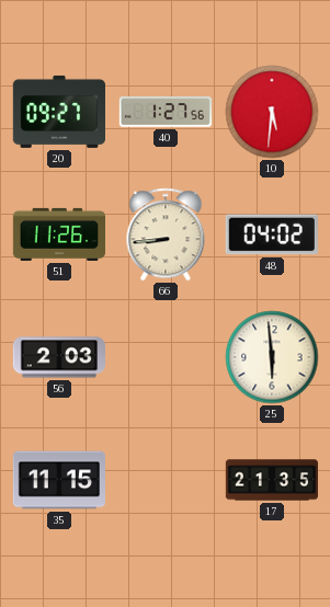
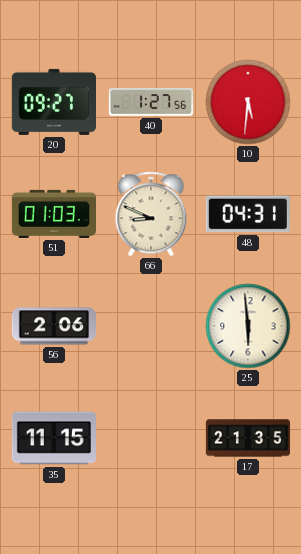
51: 11:26 -> 01:03
66: 8:44 -> 8:49
48: 04:02 -> 04:31
56: 2:03 -> 2:06
